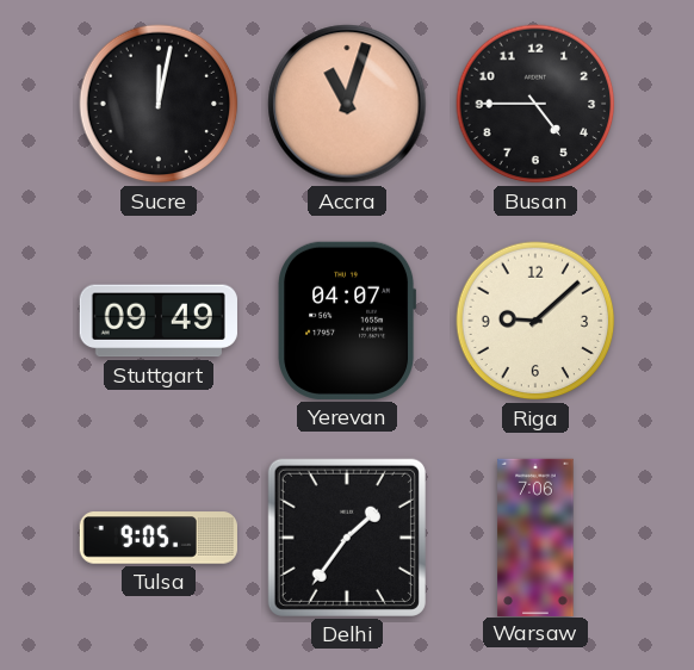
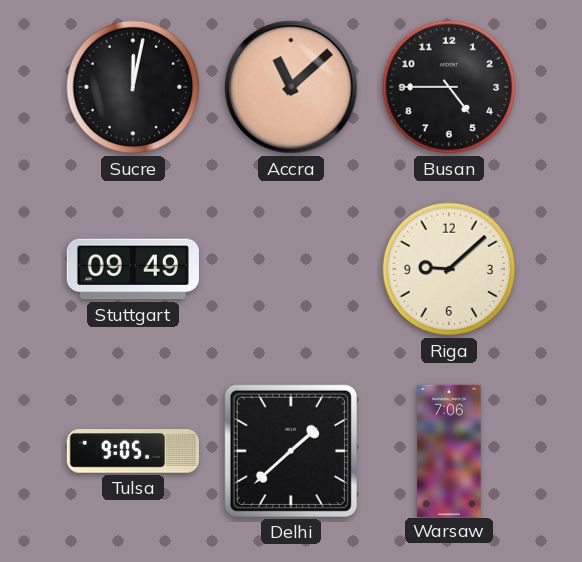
Accra: 11:03 -> 11:08
Yerevan: 04:07 -> none
Delhi: 1:36 -> 1:38
